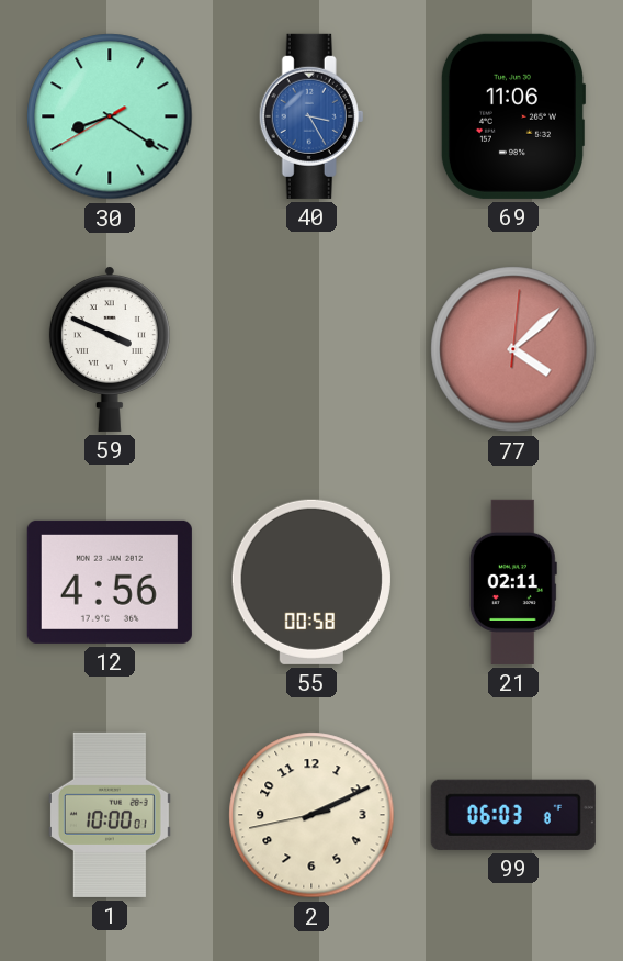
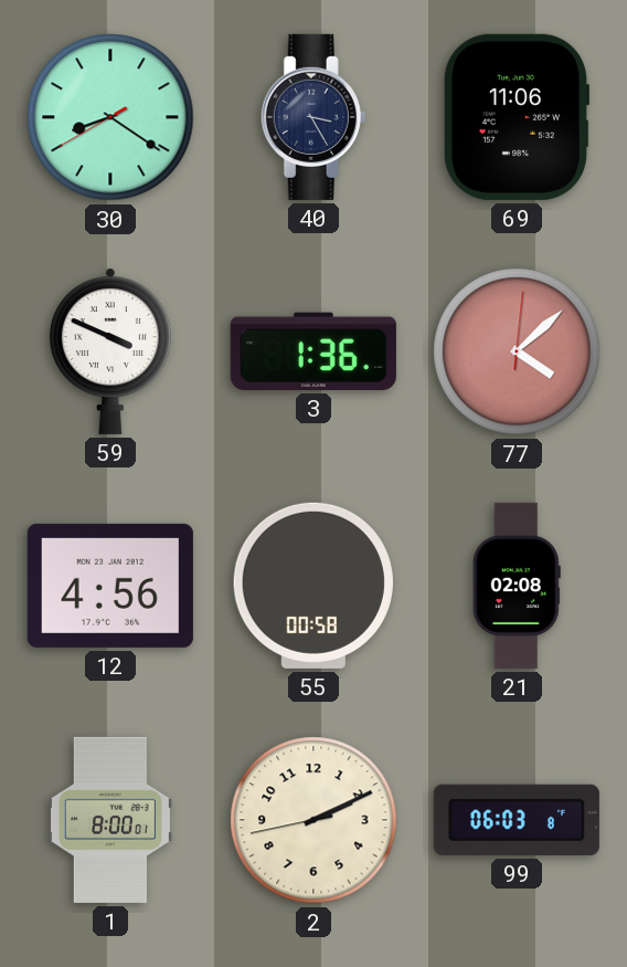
40 dial: blue -> navy
3: none -> 1:36
21: 02:11 -> 02:08
1: 10:00 -> 8:00
